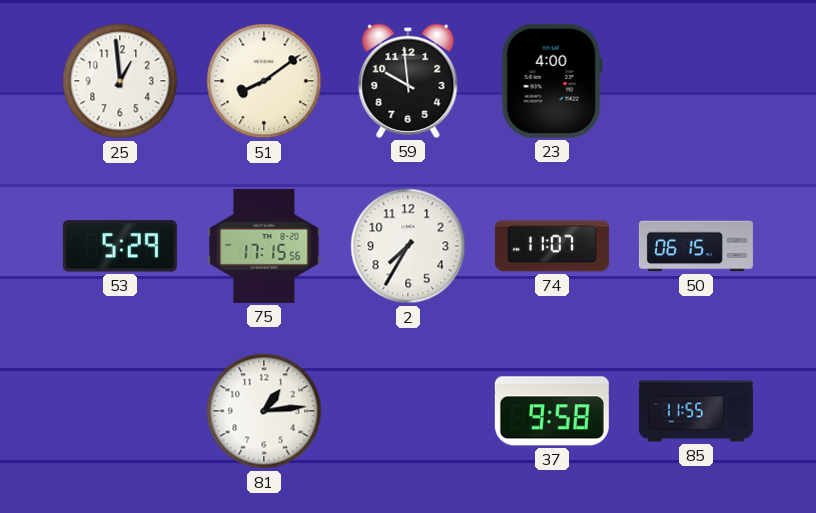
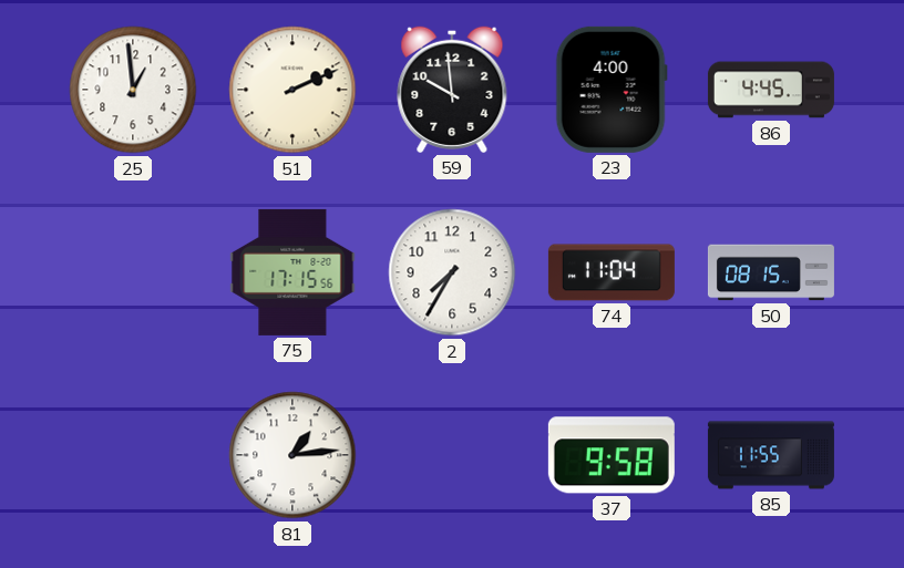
51: 8:09 -> 2:11
86: none -> 4:45
53: 5:29 -> none
74: 11:07 -> 11:04
50: 06:15 -> 08:15
